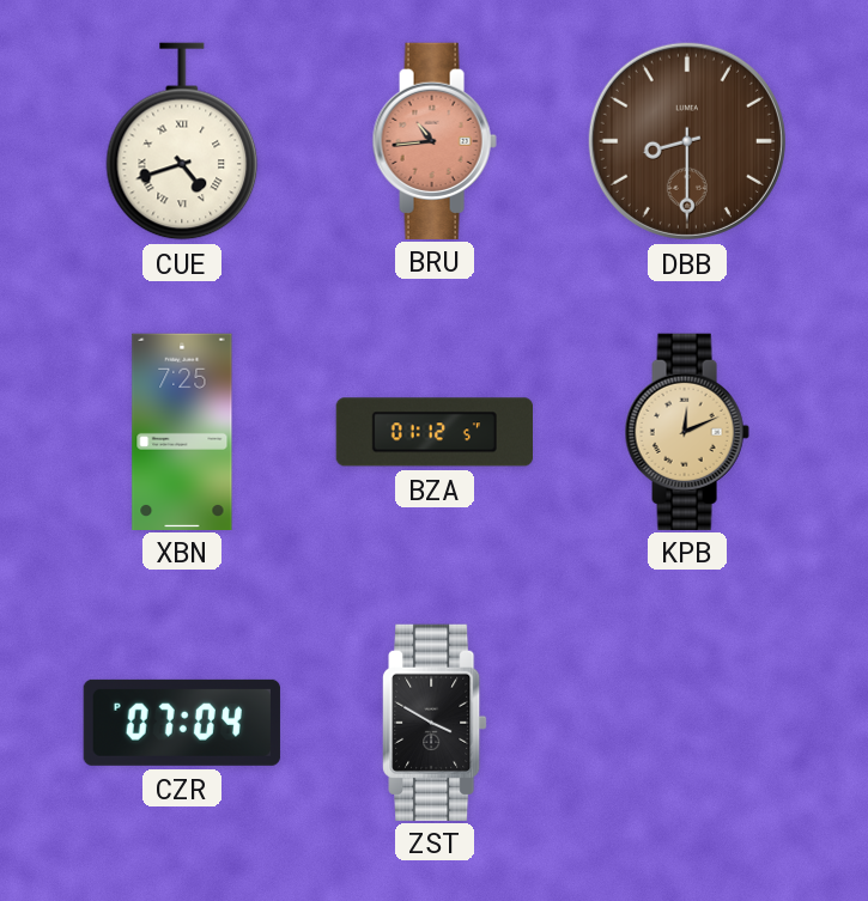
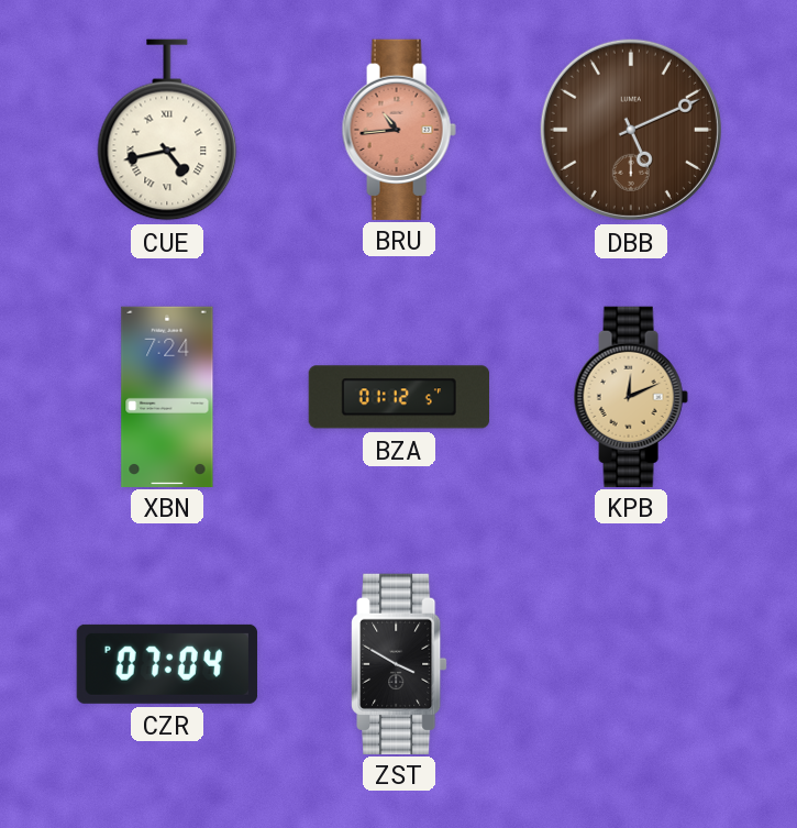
CUE: 4:42 -> 4:43
DBB: 8:30 -> 5:11
XBN: 7:25 -> 7:24
